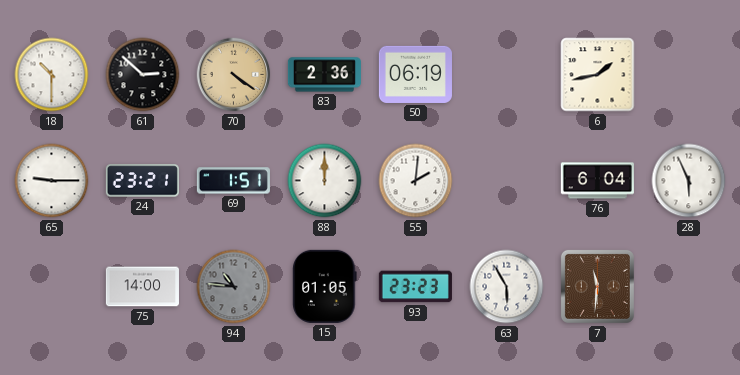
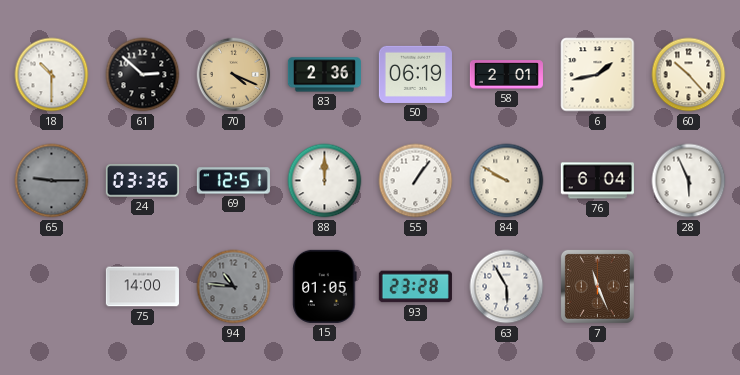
70: 4:21 -> 4:19
58: none -> 2:01
60: none -> 10:23
65 dial: white -> grey
24: 23:21 -> 03:36
69: 1:51 -> 12:51
55: 2:01 -> 1:06
84: none -> 9:50
93: 23:23 -> 23:28
7: 11:31 -> 11:26
